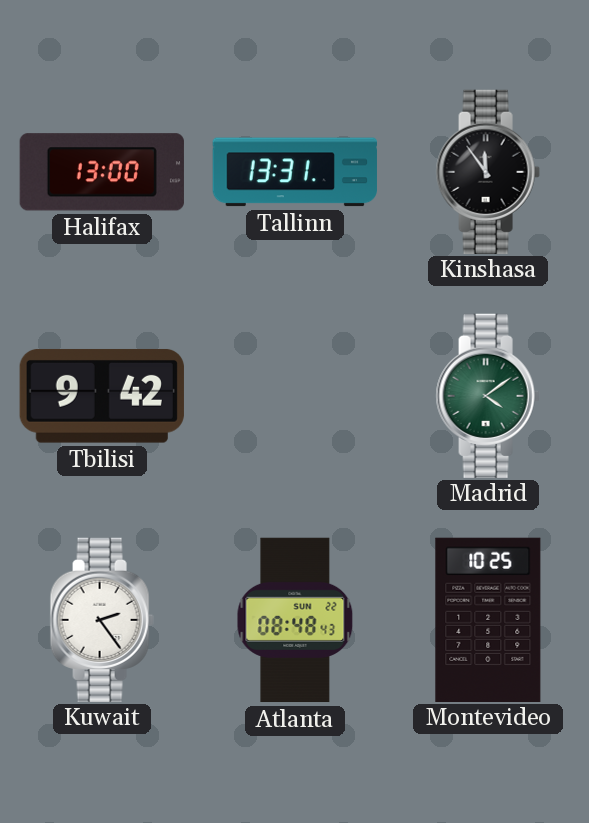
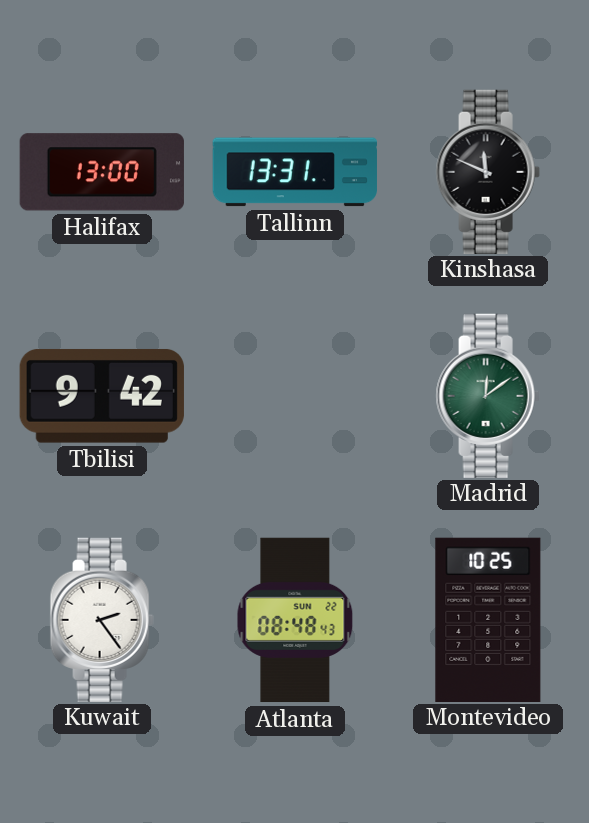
Kinshasa: 11:54 -> 11:49
Madrid: 4:09 -> 12:09
